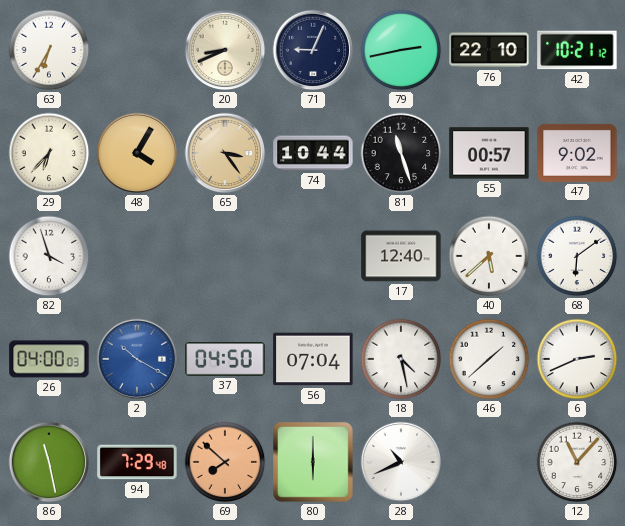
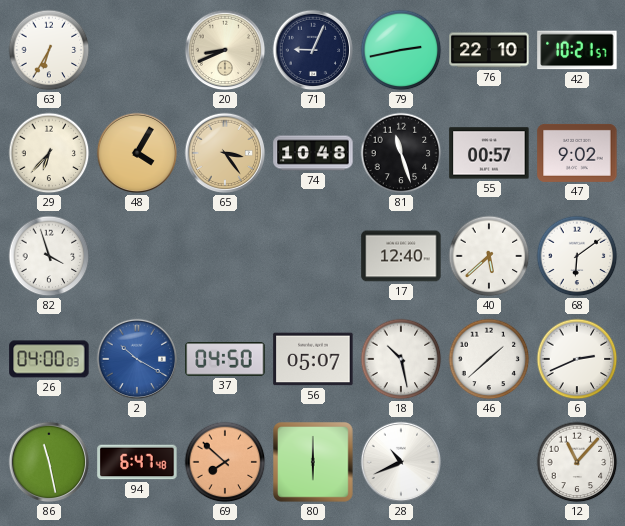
42: 10:21:12 -> 10:21:57
74: 10:44 -> 10:48
56: 07:04 -> 05:07
18: 4:28 -> 10:28
94: 7:29 -> 6:47
